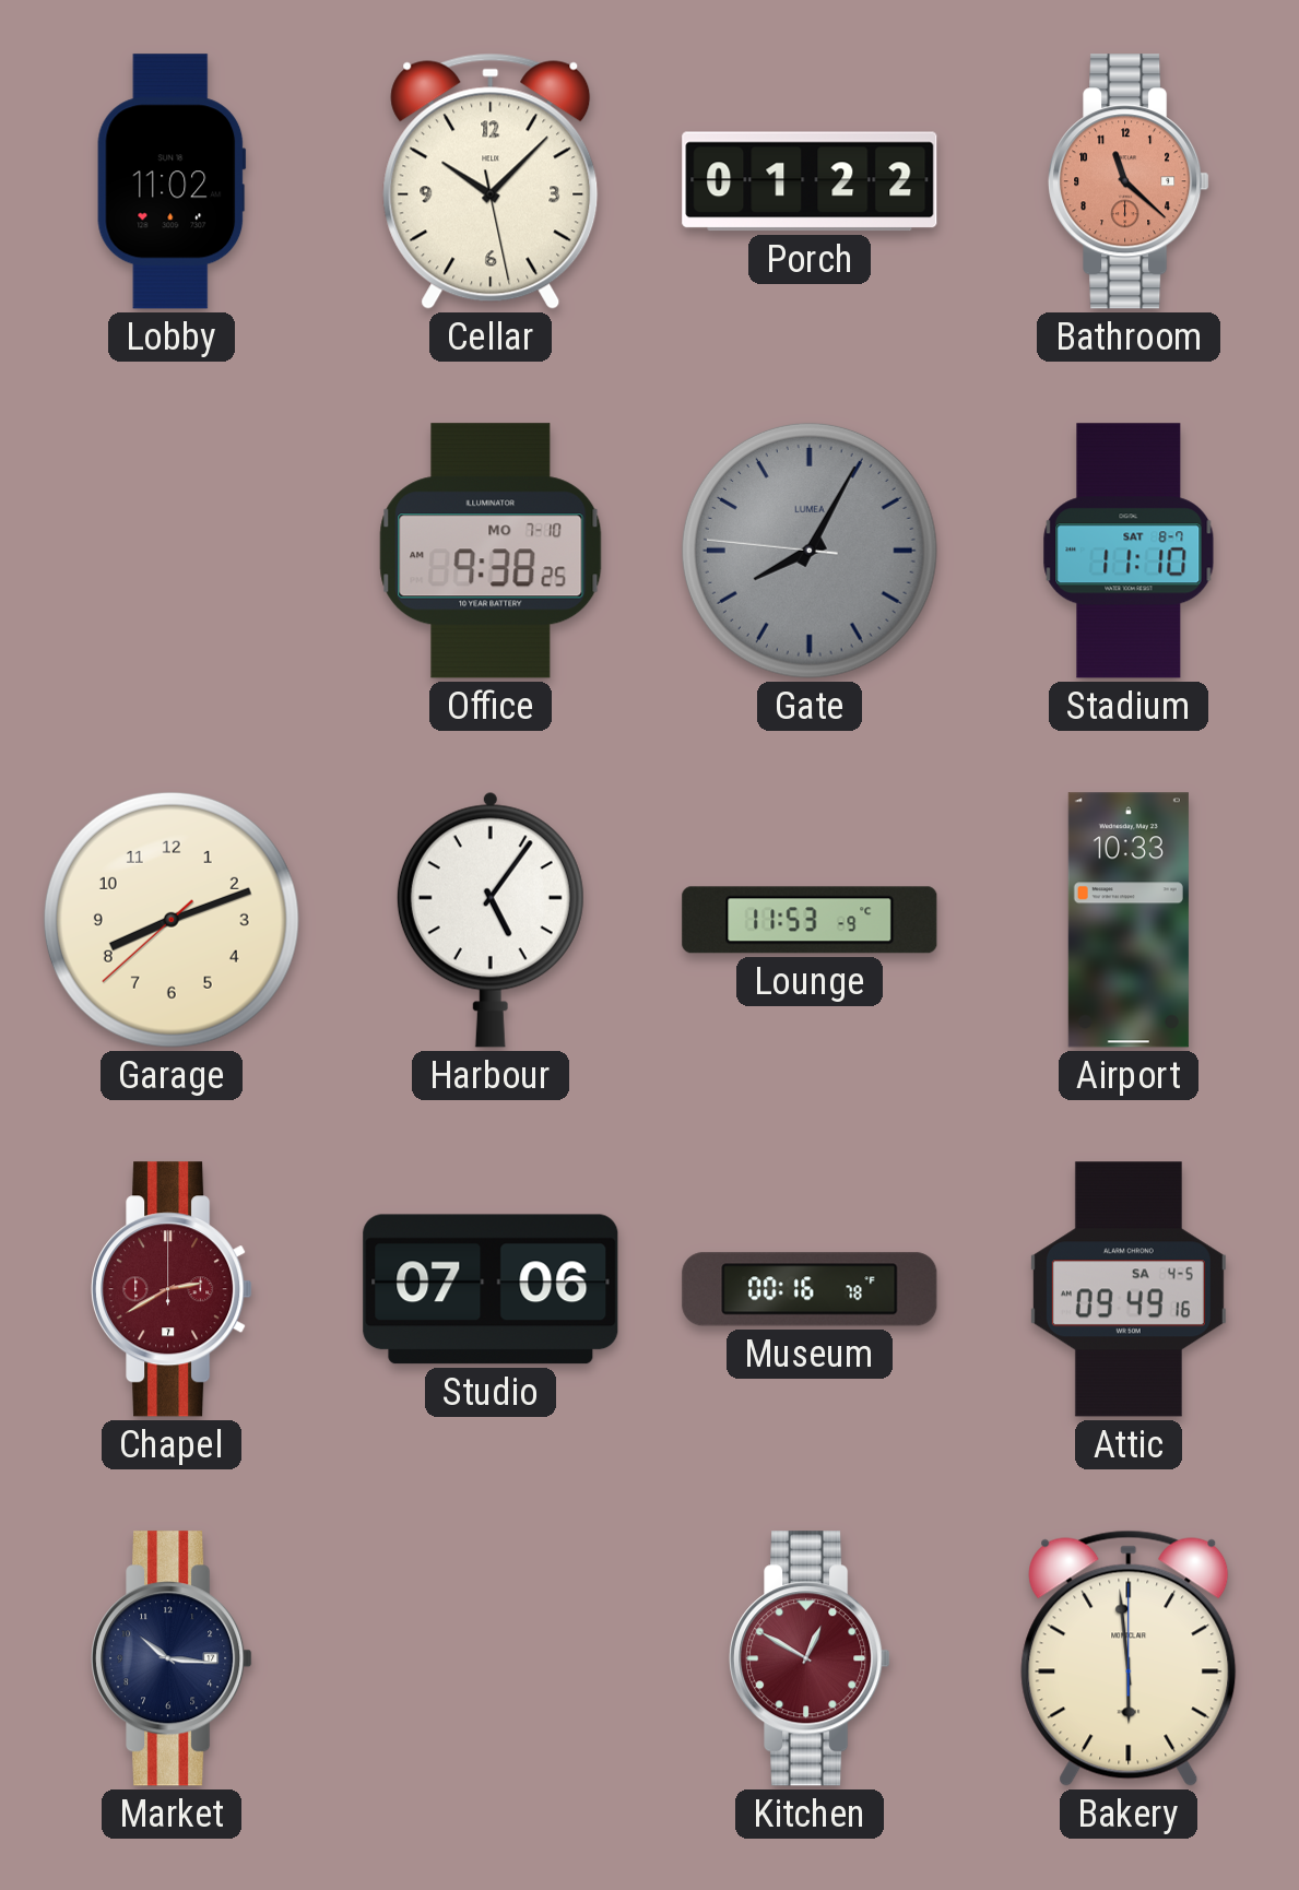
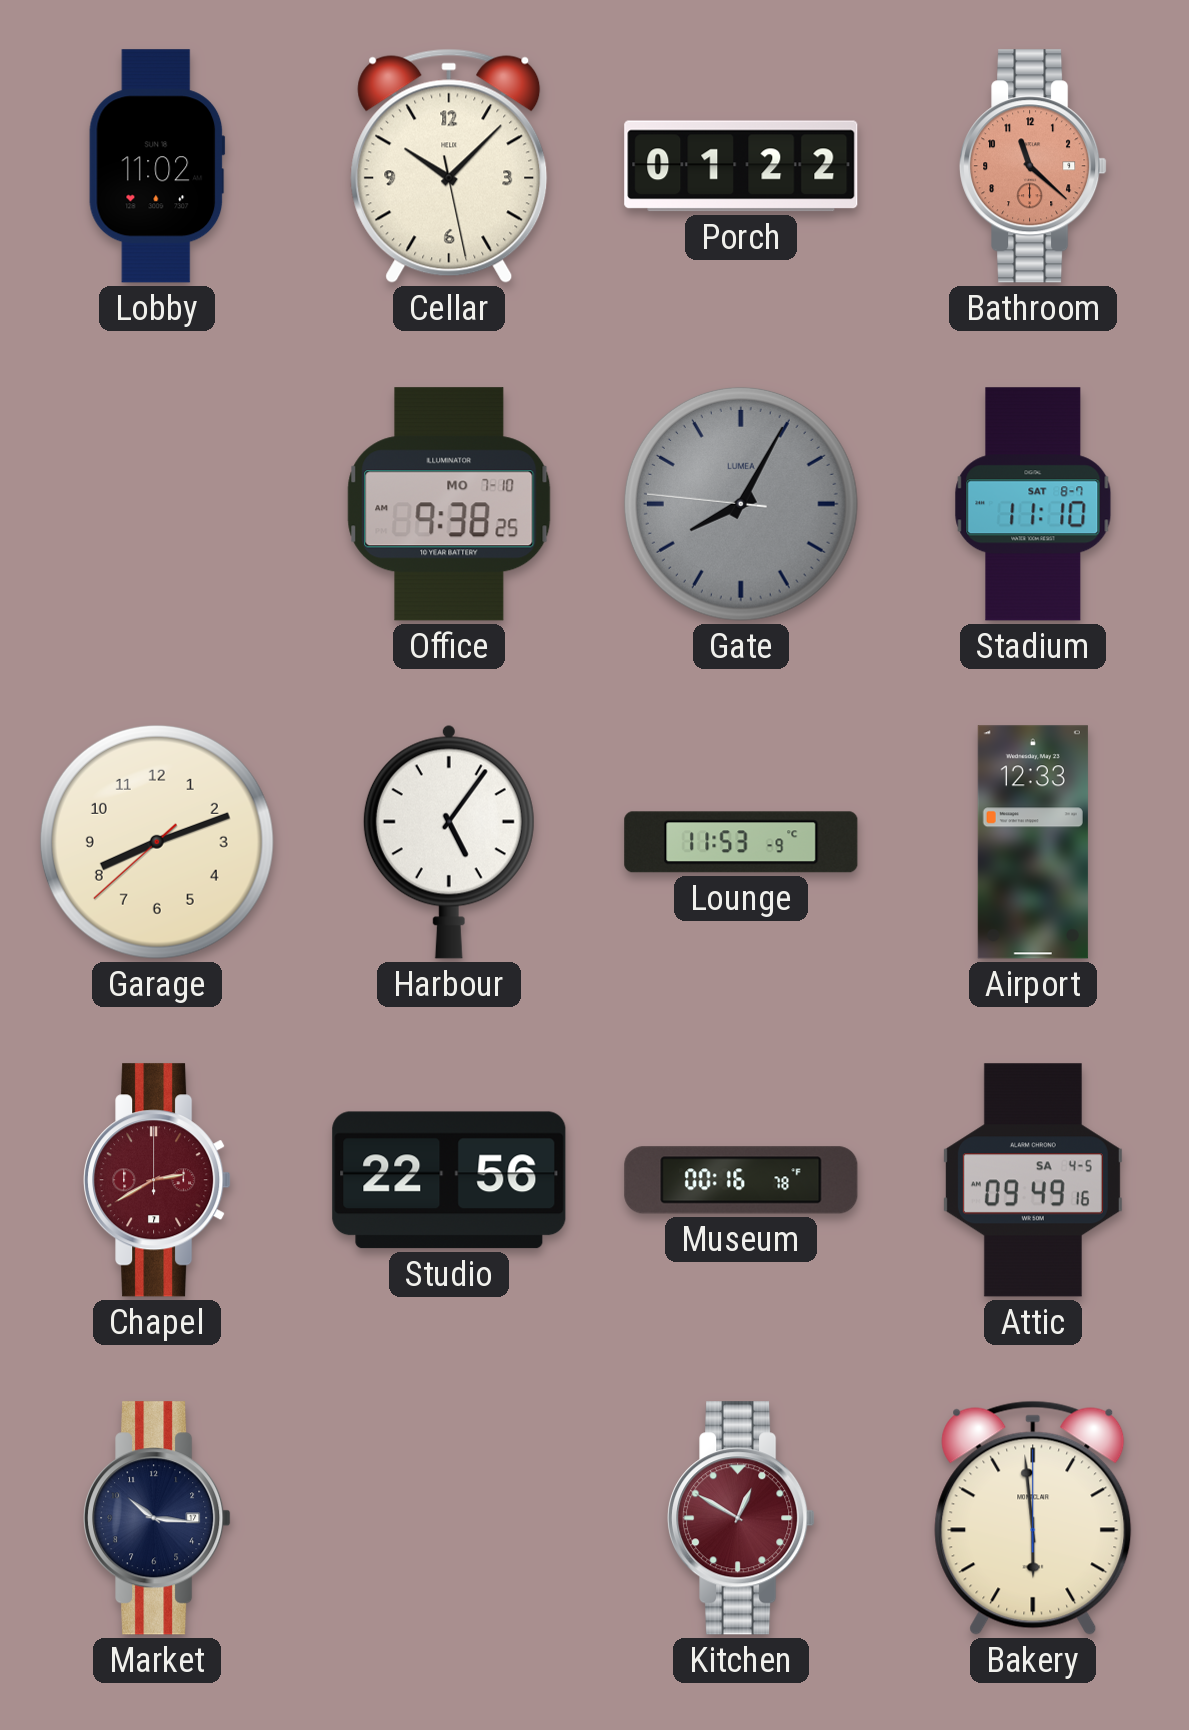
Airport: 10:33 -> 12:33
Studio: 07:06 -> 22:56
